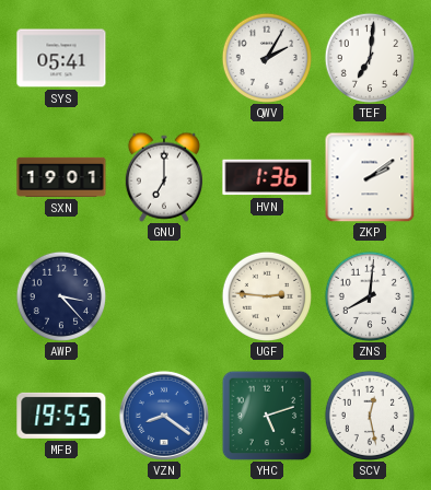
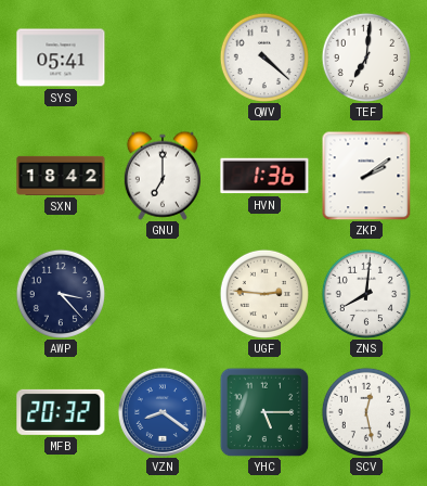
QWV: 2:05 -> 4:22
SXN: 19:01 -> 18:42
MFB: 19:55 -> 20:32
YHC: 5:12 -> 5:15
